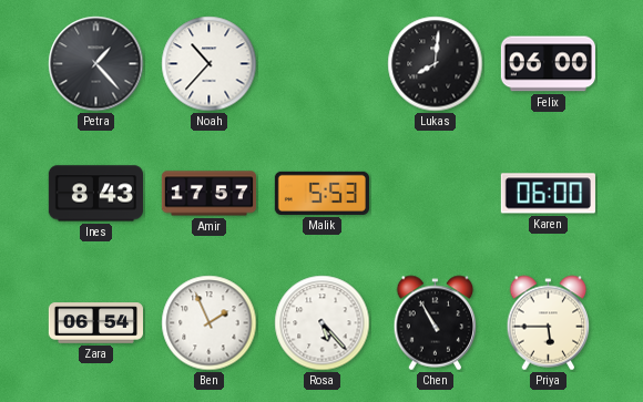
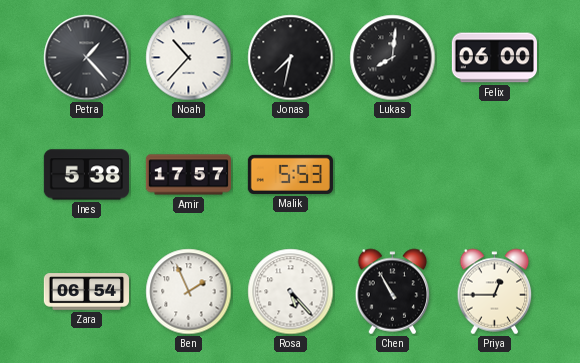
Jonas: none -> 7:32
Ines: 8:43 -> 5:38
Karen: 06:00 -> none
Priya: 5:45 -> 12:45
